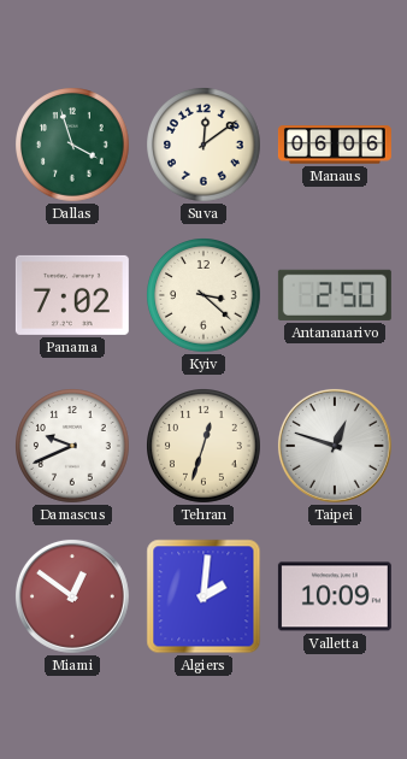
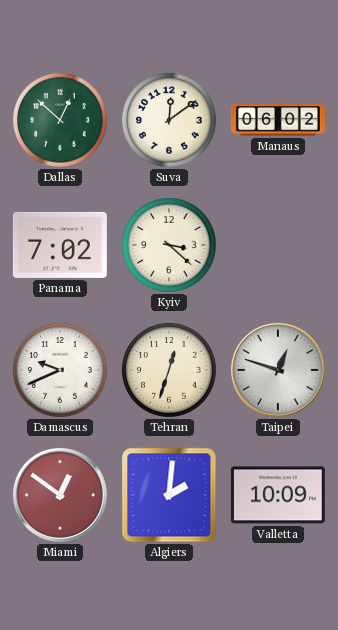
Dallas: 3:57 -> 12:52
Manaus: 06:06 -> 06:02
Antananarivo: 2:50 -> none
